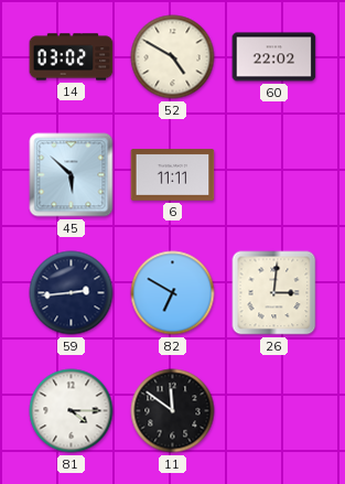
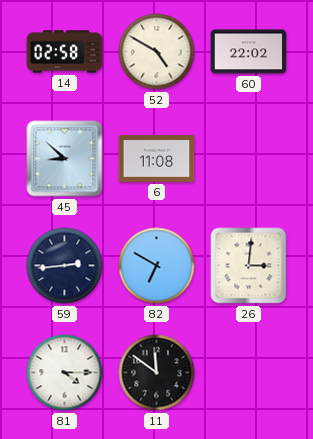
14: 03:02 -> 02:58
45: 5:52 -> 8:52
6: 11:11 -> 11:08
